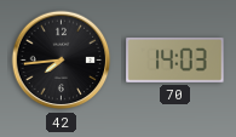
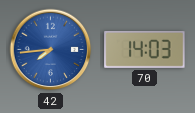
42 dial: black -> blue
